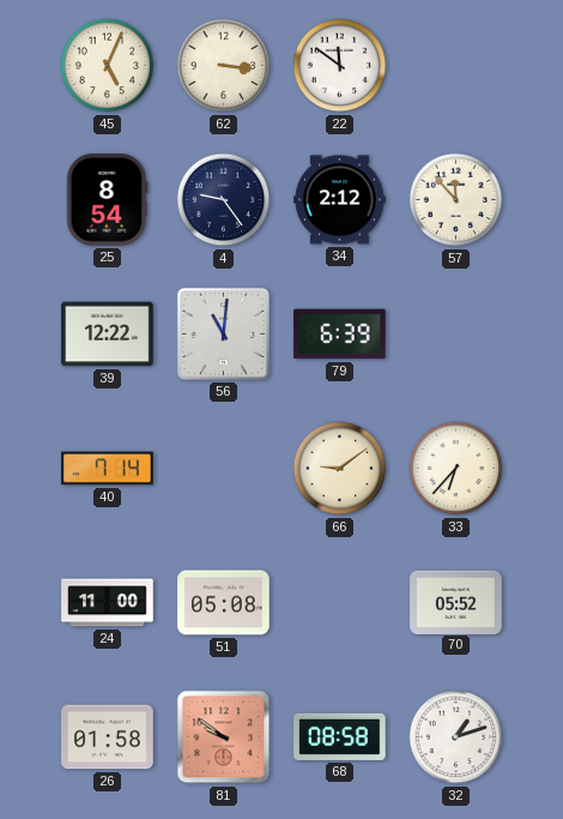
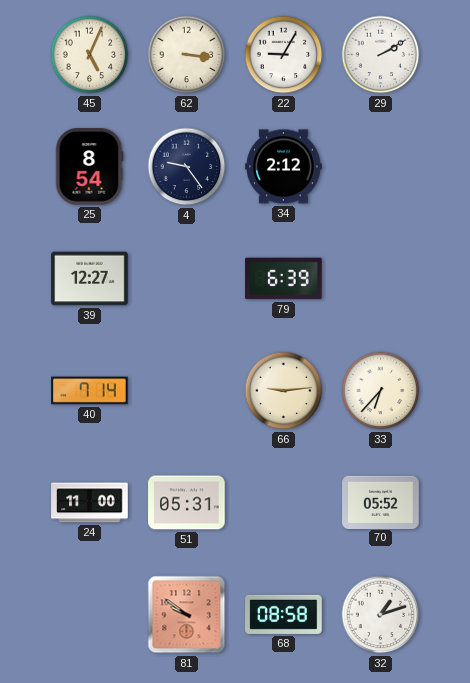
22: 11:51 -> 9:05
29: none -> 2:10
57: 11:53 -> none
39: 12:22 -> 12:27
56: 11:01 -> none
66: 9:09 -> 9:14
51: 05:08 -> 05:31
26: 01:58 -> none
